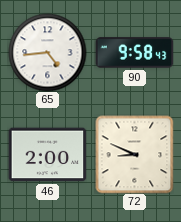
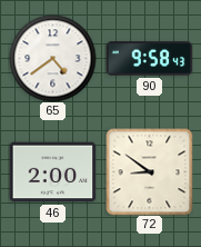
65: 4:44 -> 4:39
72: 8:49 -> 8:51
